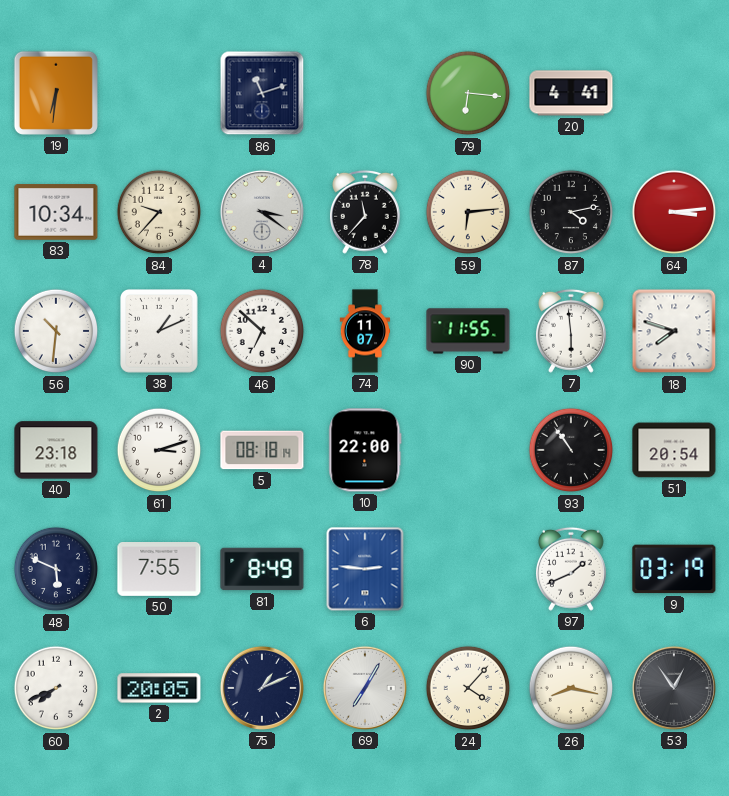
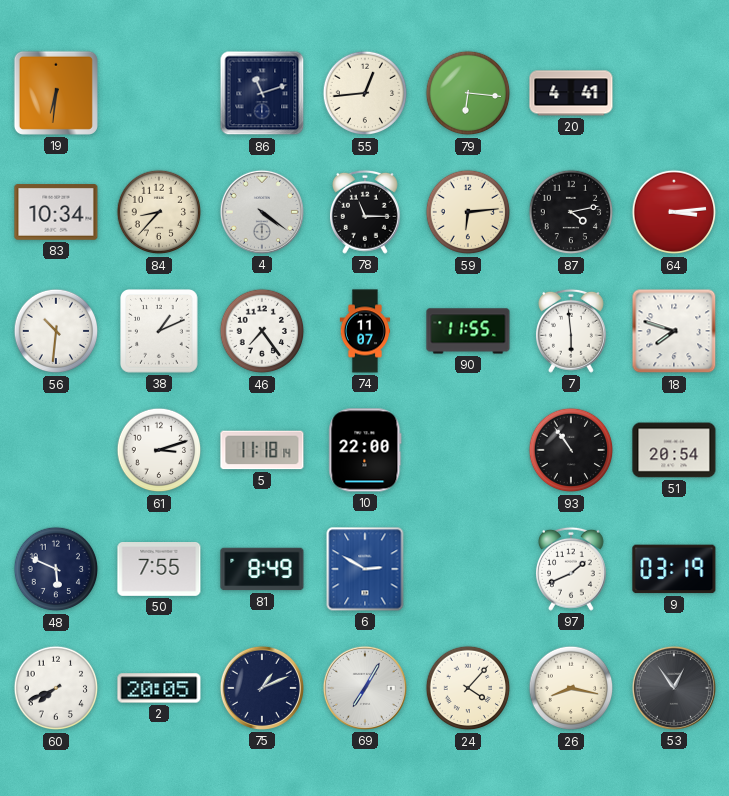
55: none -> 12:44
84: 9:37 -> 8:37
4: 3:21 -> 4:21
78: 11:37 -> 11:15
46: 6:52 -> 7:24
40: 23:18 -> none
5: 08:18 -> 11:18
6: 2:46 -> 2:50
